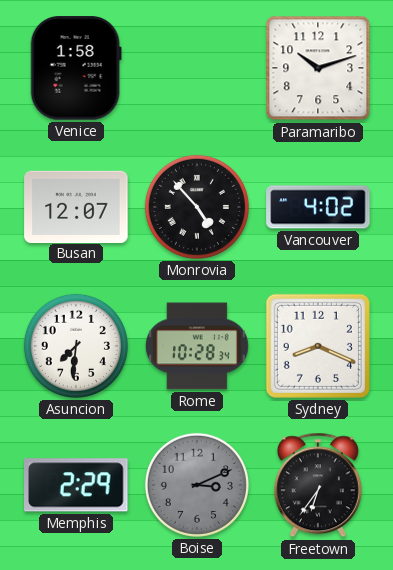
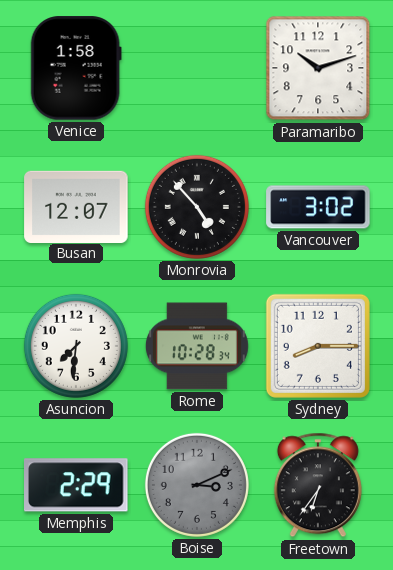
Vancouver: 4:02 -> 3:02
Sydney: 8:19 -> 8:15
